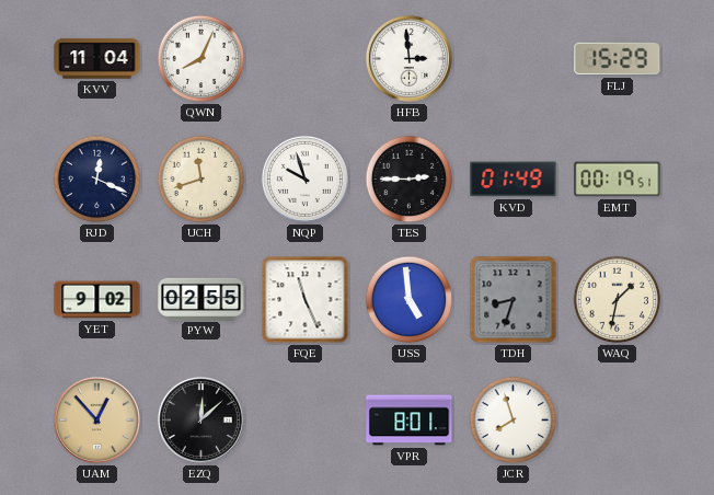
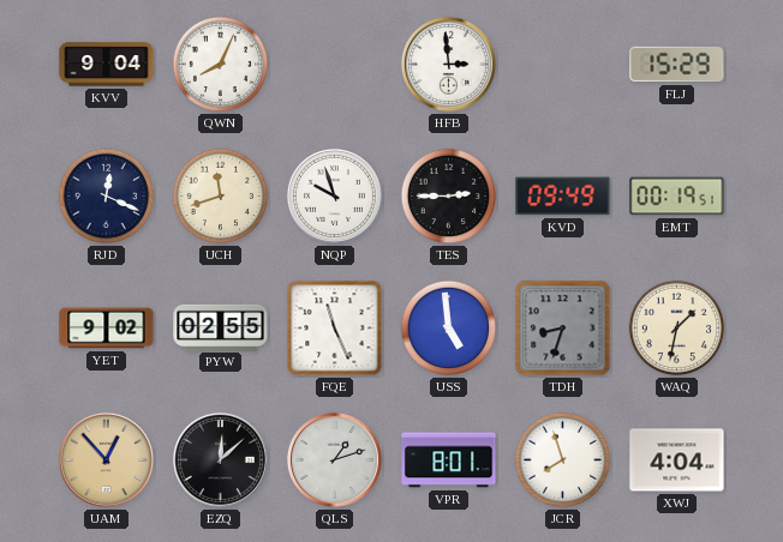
KVV: 11:04 -> 9:04
KVD: 01:49 -> 09:49
QLS: none -> 1:12
XWJ: none -> 4:04
